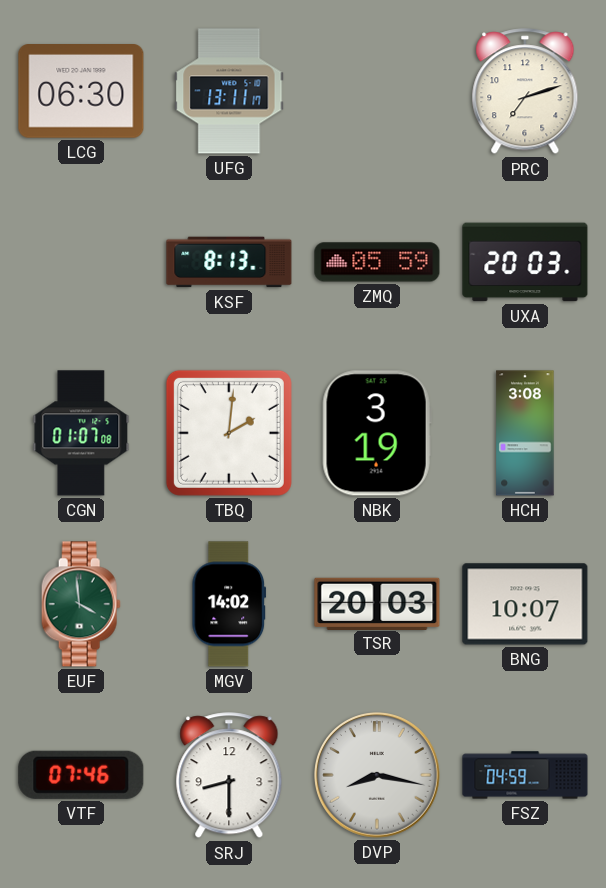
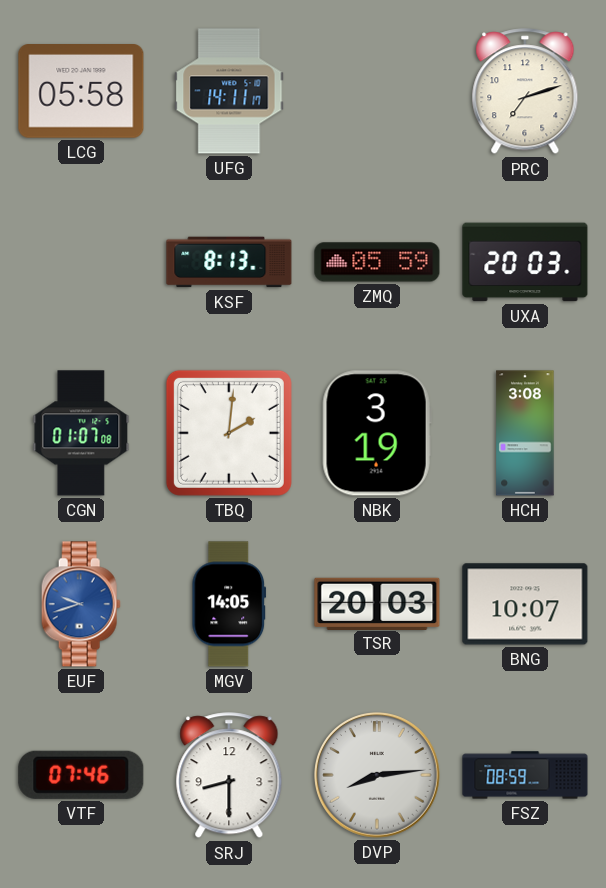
LCG: 06:30 -> 05:58
UFG: 13:11 -> 14:11
EUF: 3:59 -> 9:42
EUF dial: green -> blue
MGV: 14:02 -> 14:05
DVP: 8:17 -> 8:14
FSZ: 04:59 -> 08:59
